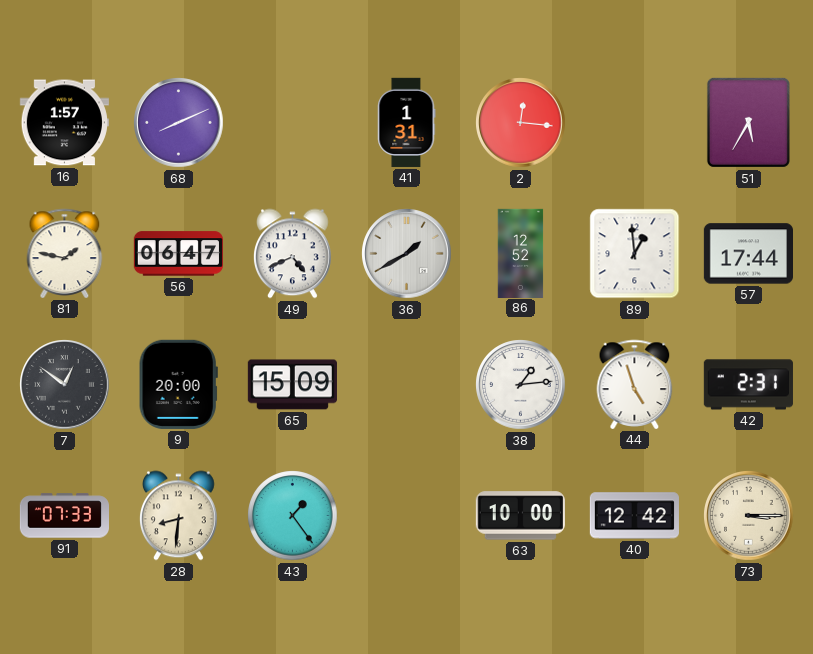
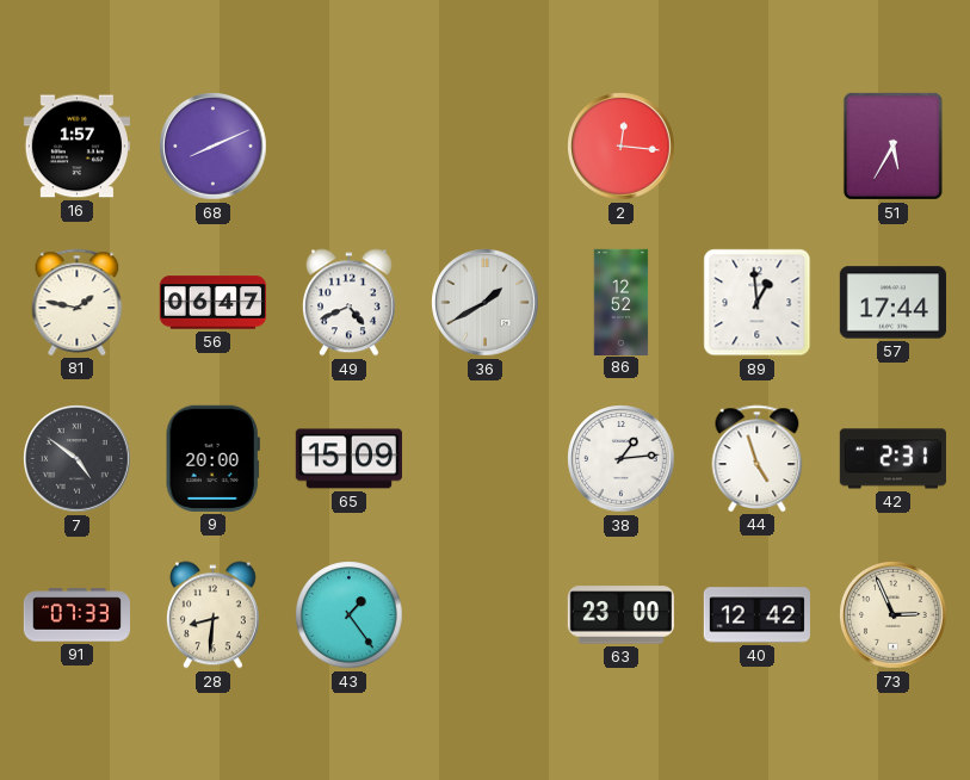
41: 1:31 -> none
7: 12:51 -> 4:51
63: 10:00 -> 23:00
73: 3:15 -> 2:56
